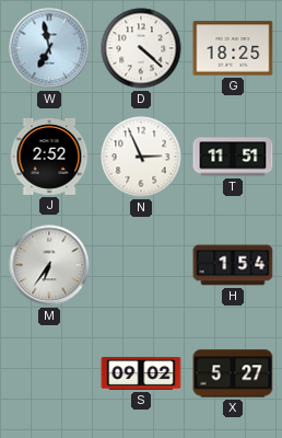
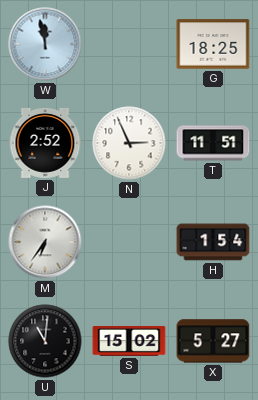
W: 6:58 -> 11:58
D: 4:22 -> none
U: none -> 11:01
S: 09:02 -> 15:02
